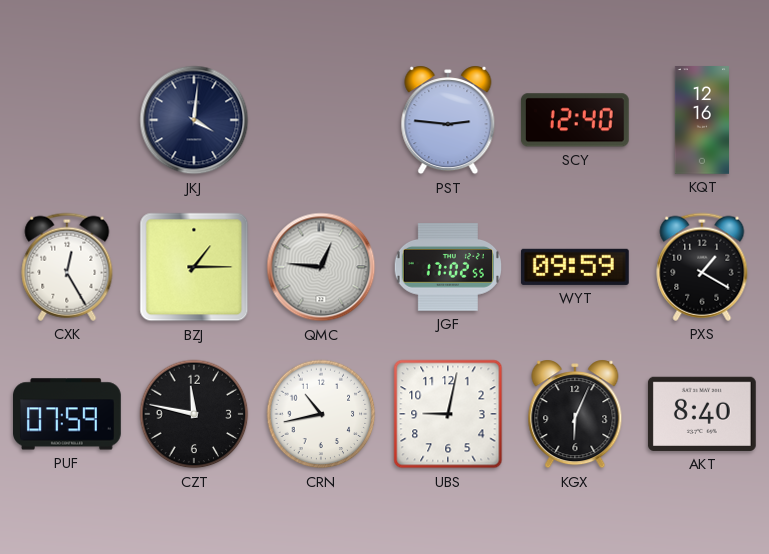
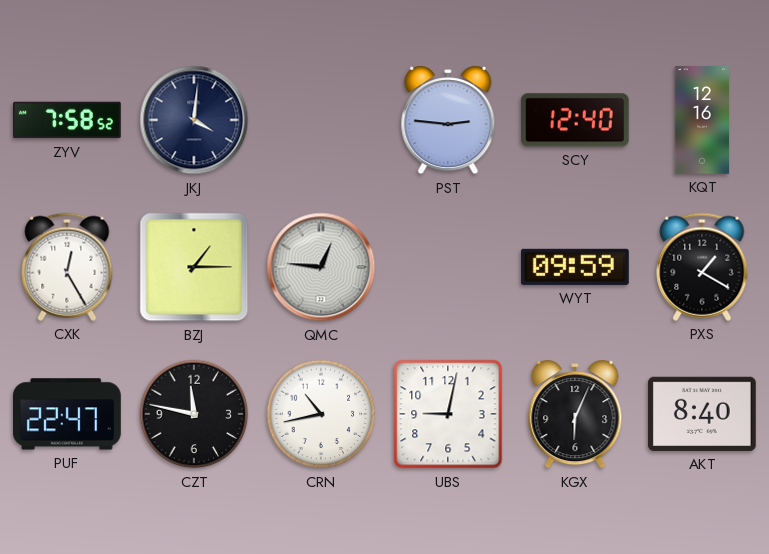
ZYV: none -> 7:58
JGF: 17:02 -> none
PUF: 07:59 -> 22:47
